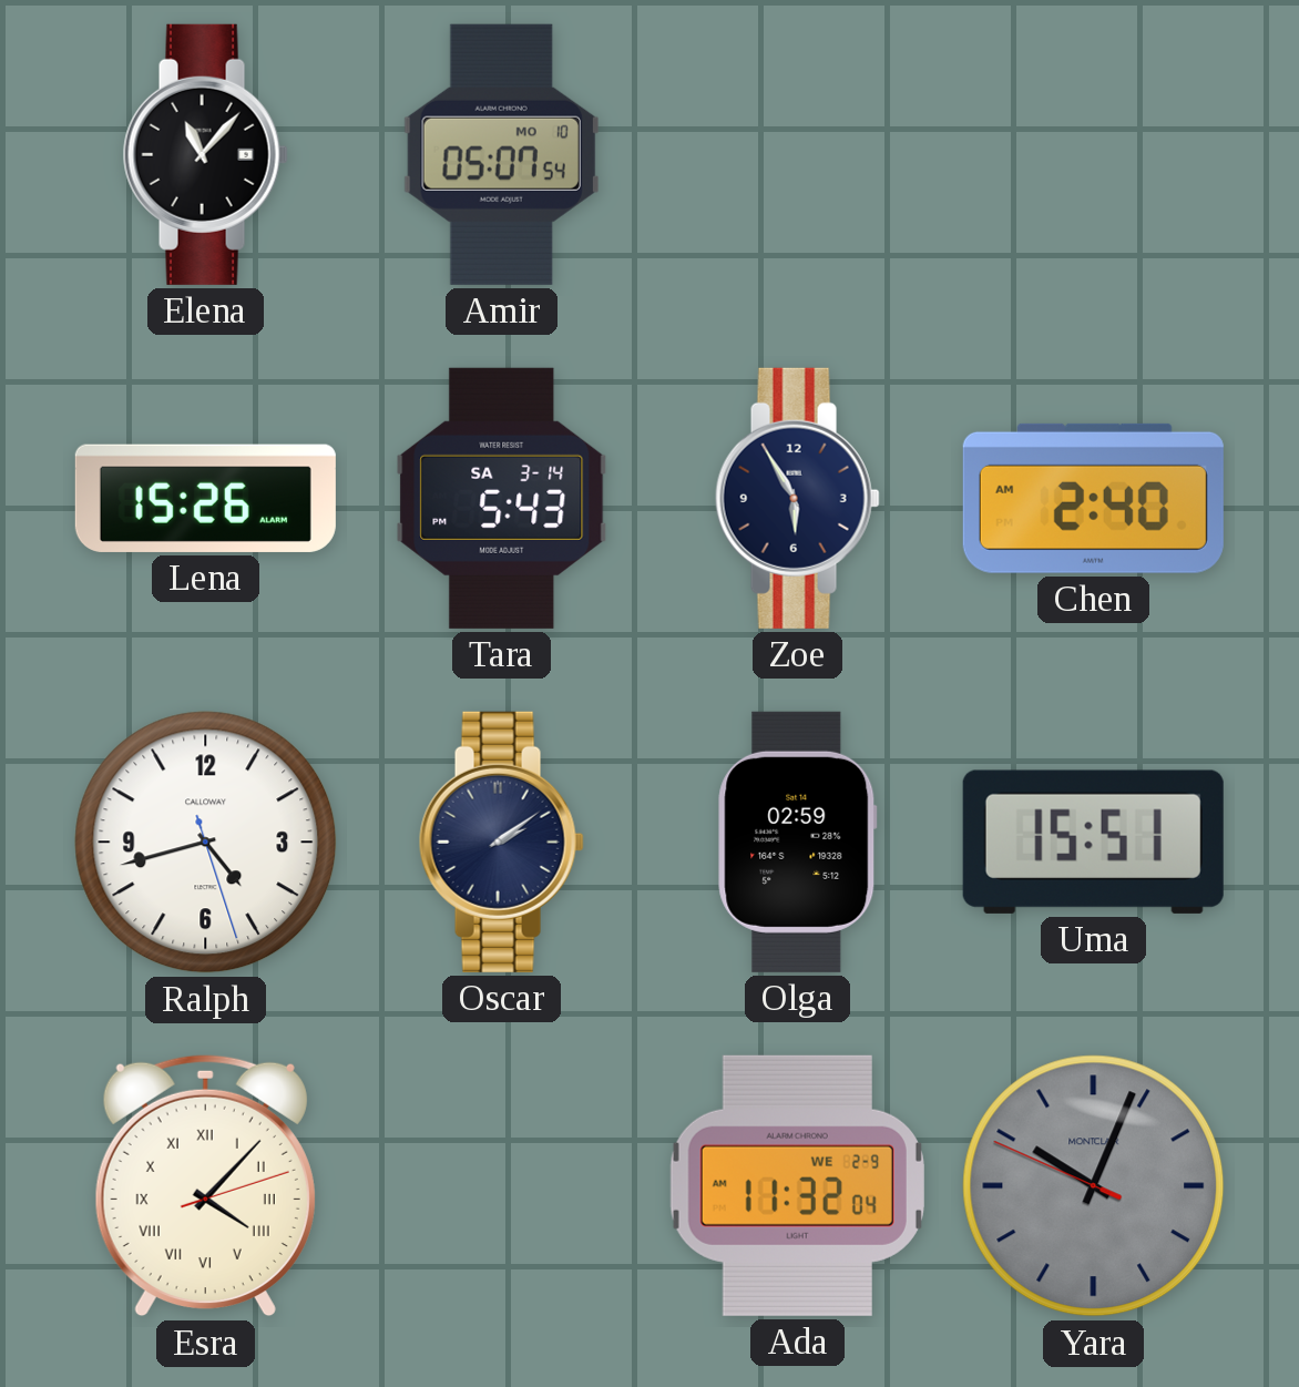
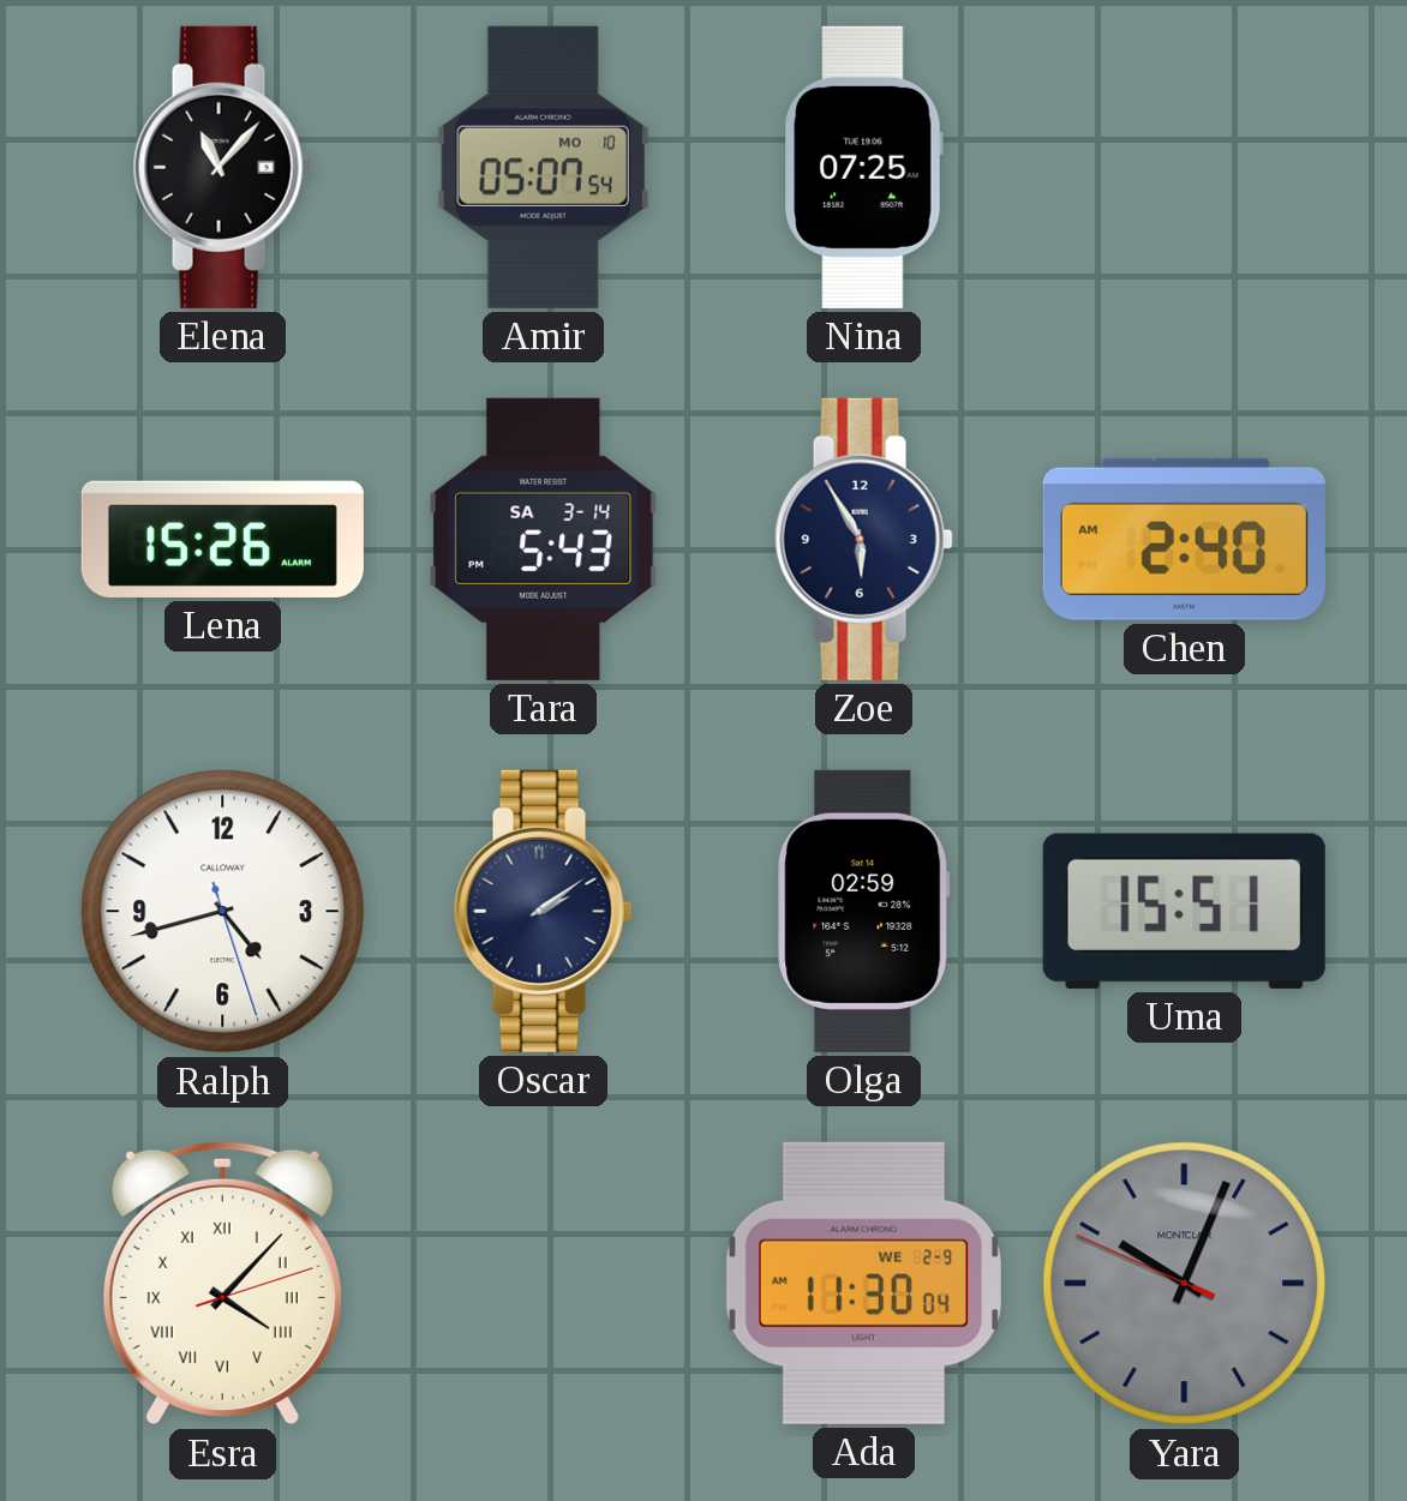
Nina: none -> 07:25
Ada: 11:32 -> 11:30
